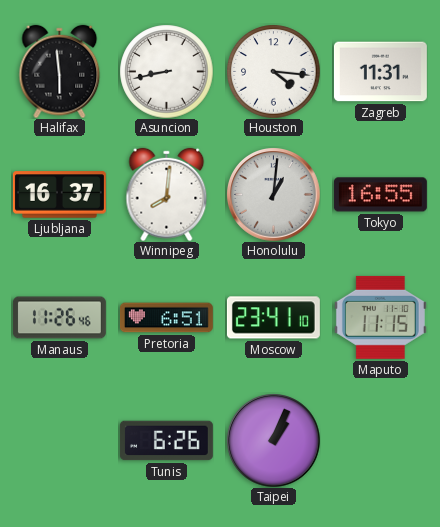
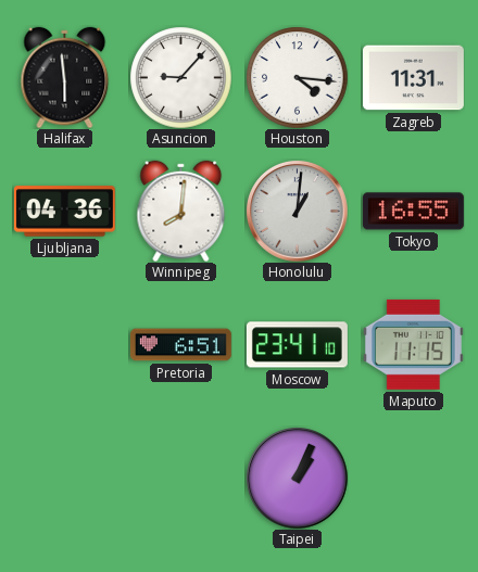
Asuncion: 8:43 -> 9:07
Ljubljana: 16:37 -> 04:36
Manaus: 11:26 -> none
Tunis: 6:26 -> none
